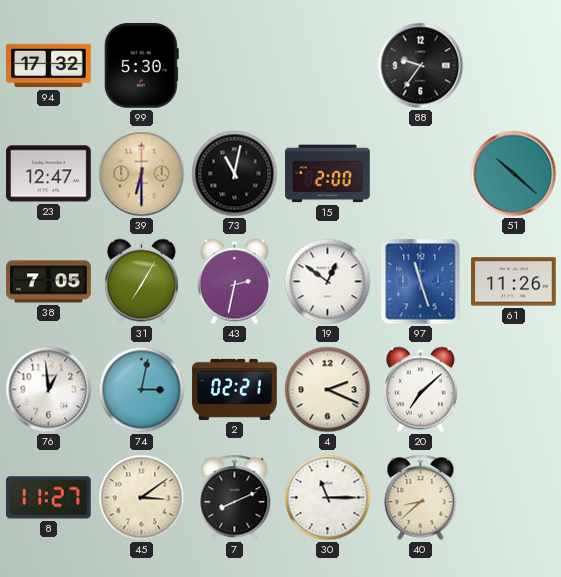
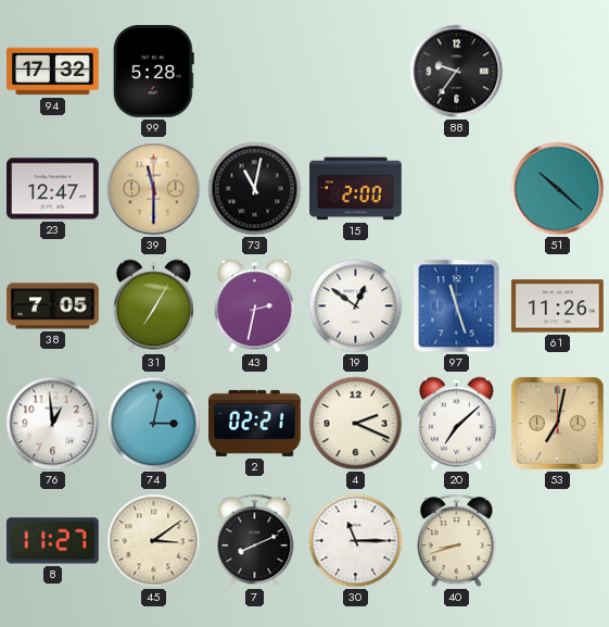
99: 5:30 -> 5:28
39: 6:30 -> 11:30
53: none -> 7:02
40: 8:38 -> 8:42
